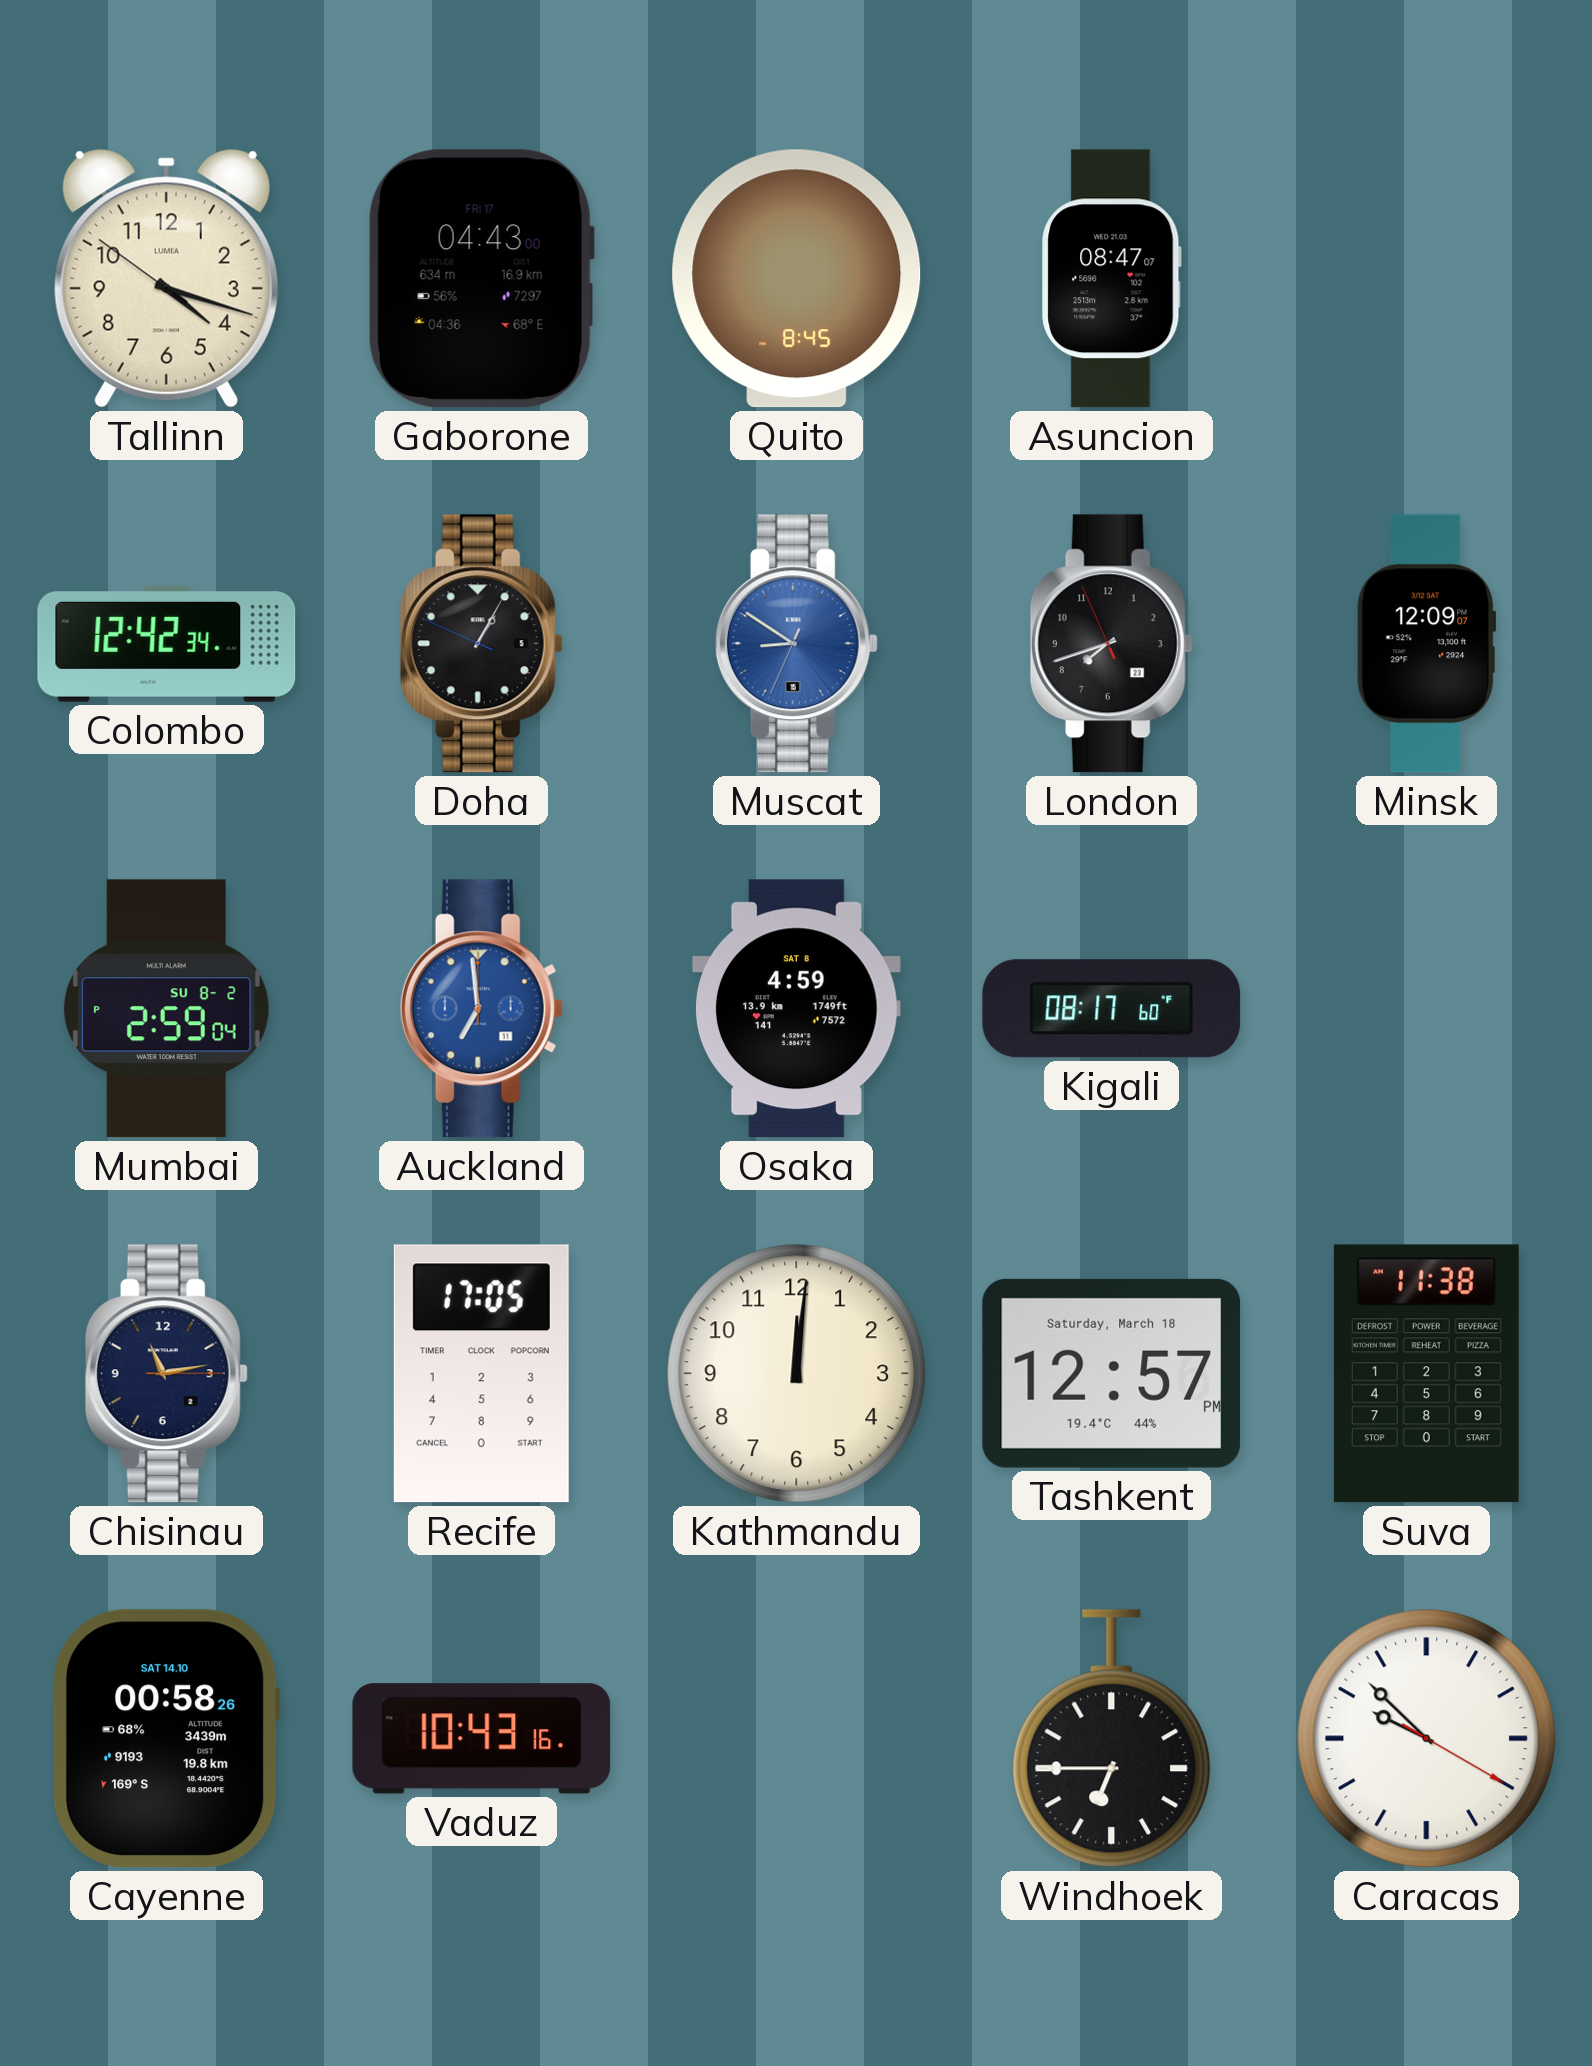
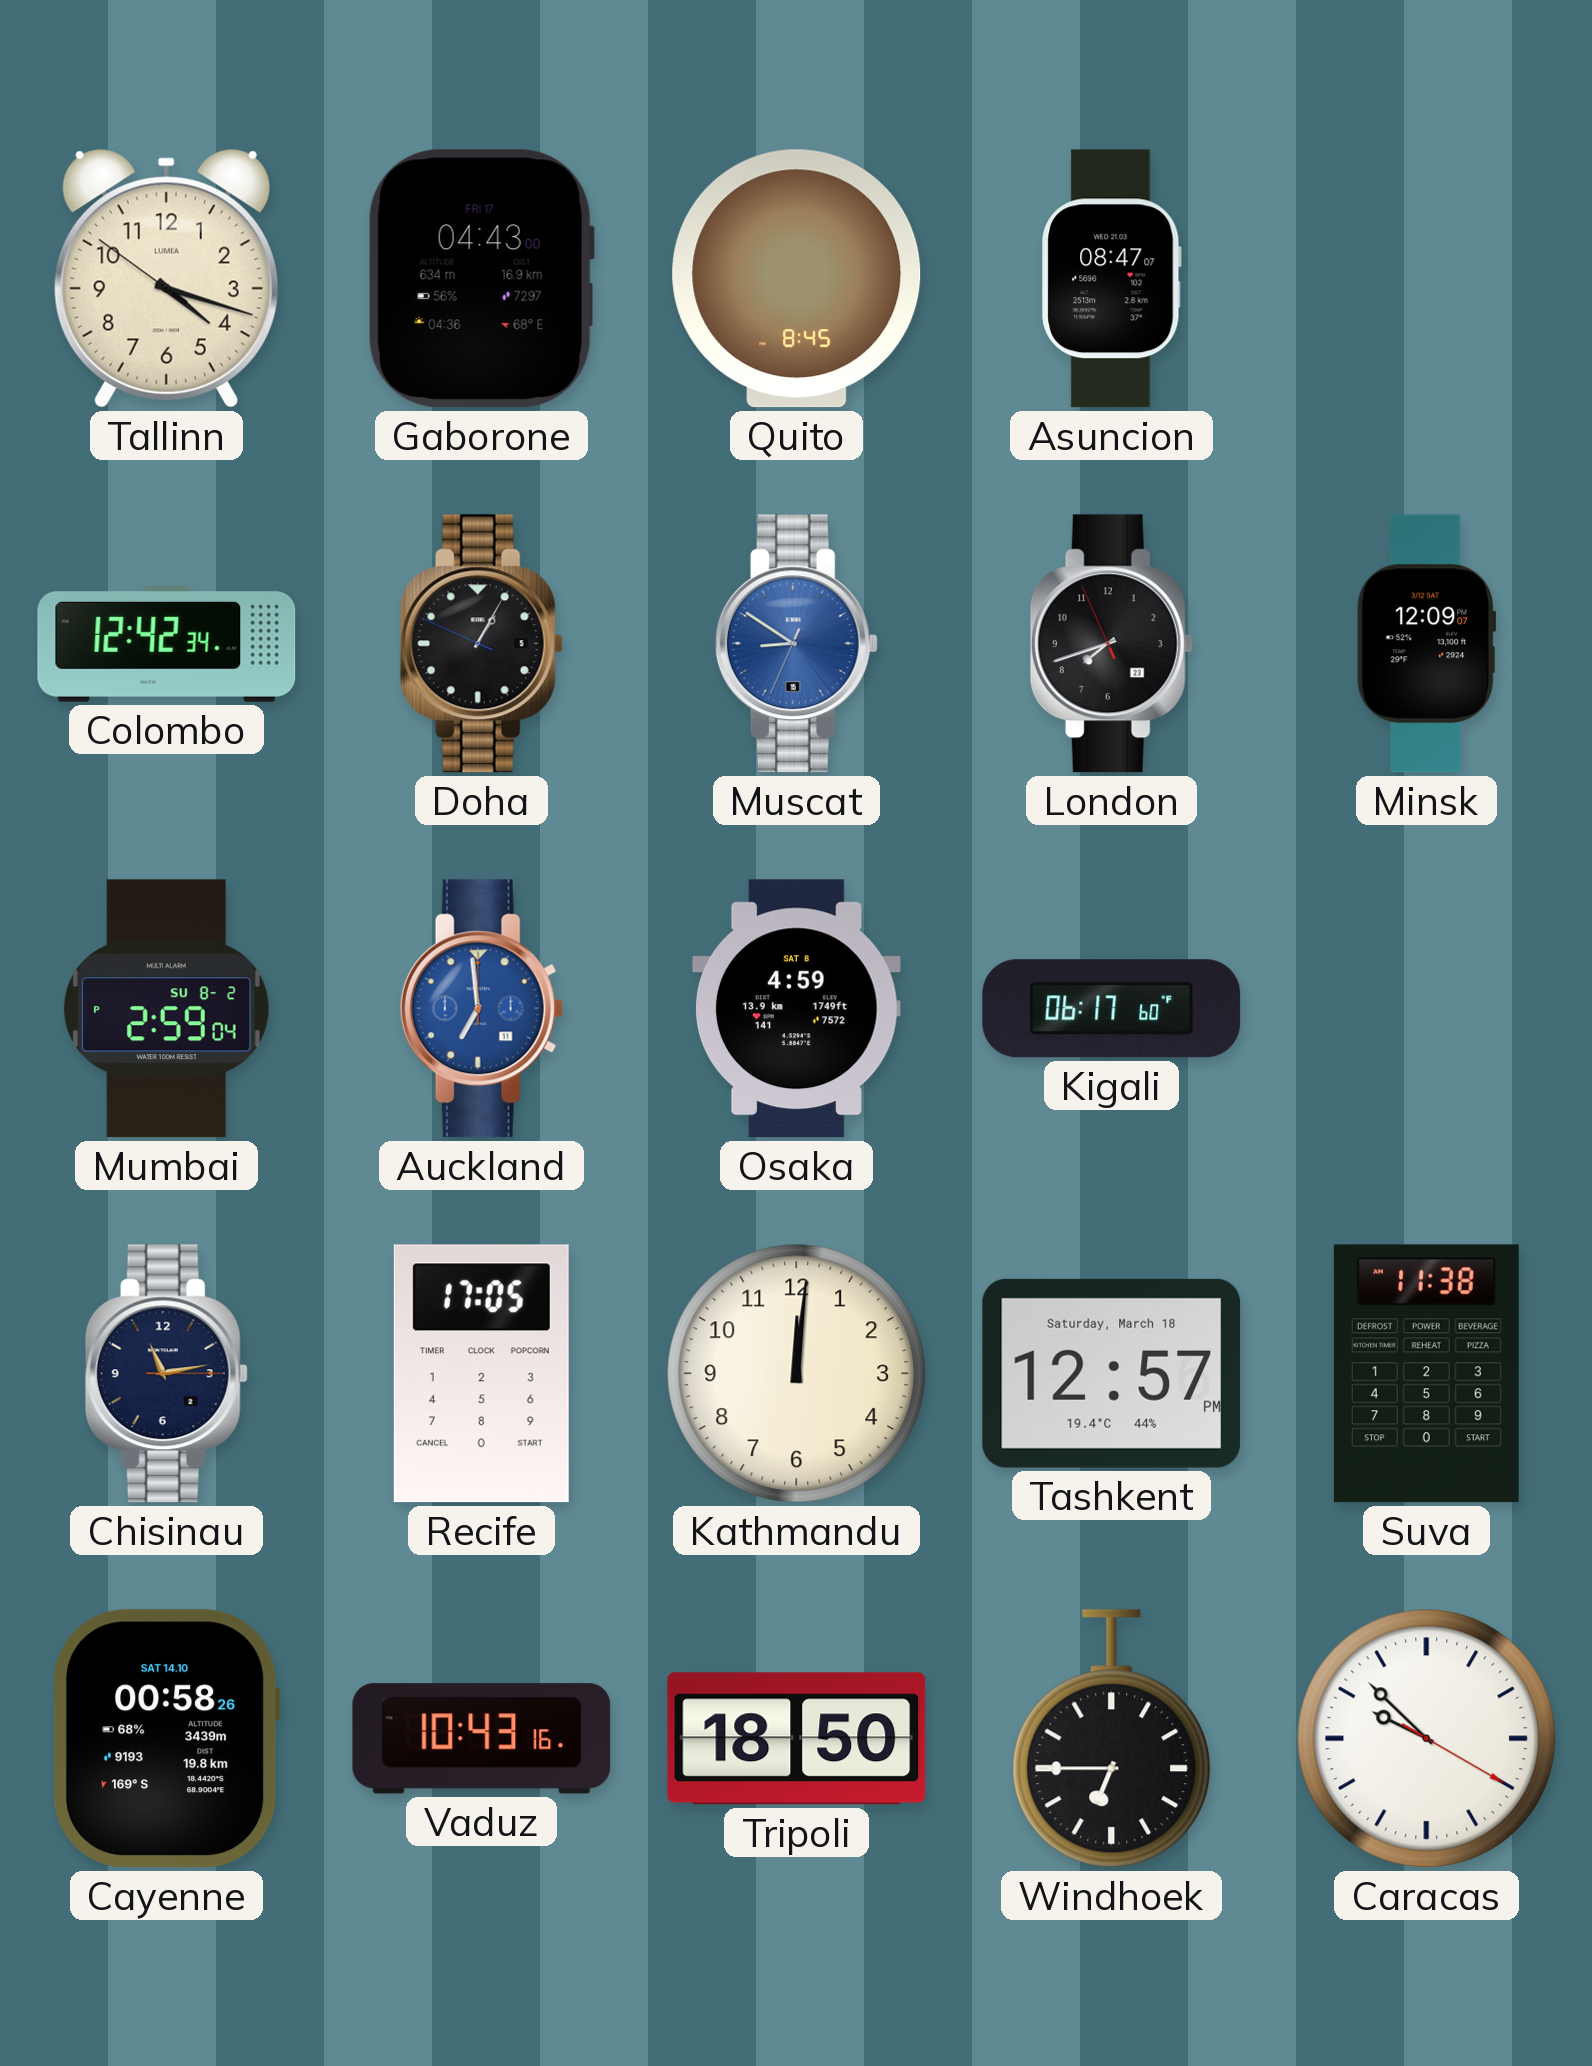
Kigali: 08:17 -> 06:17
Tripoli: none -> 18:50
